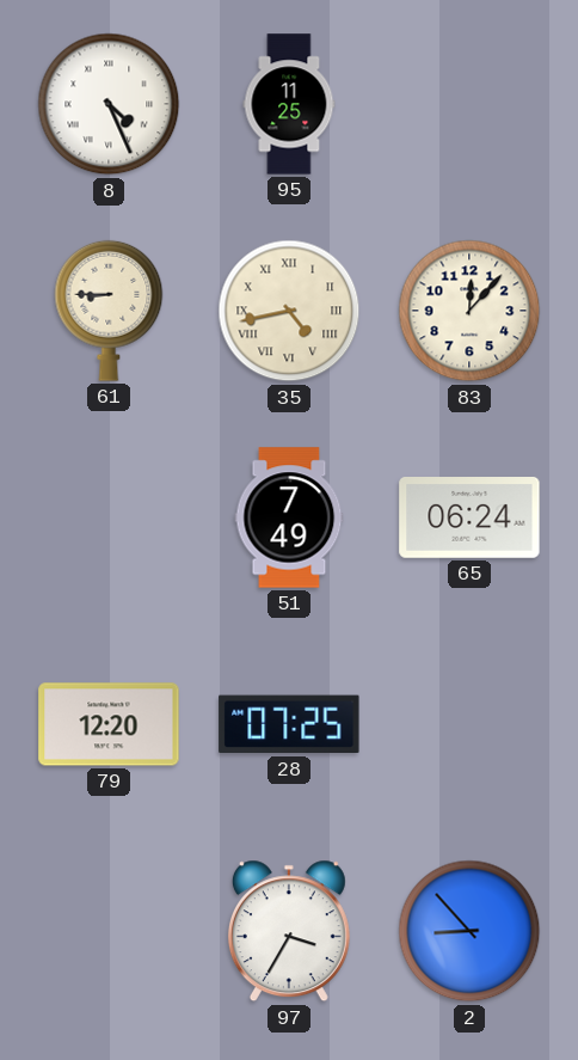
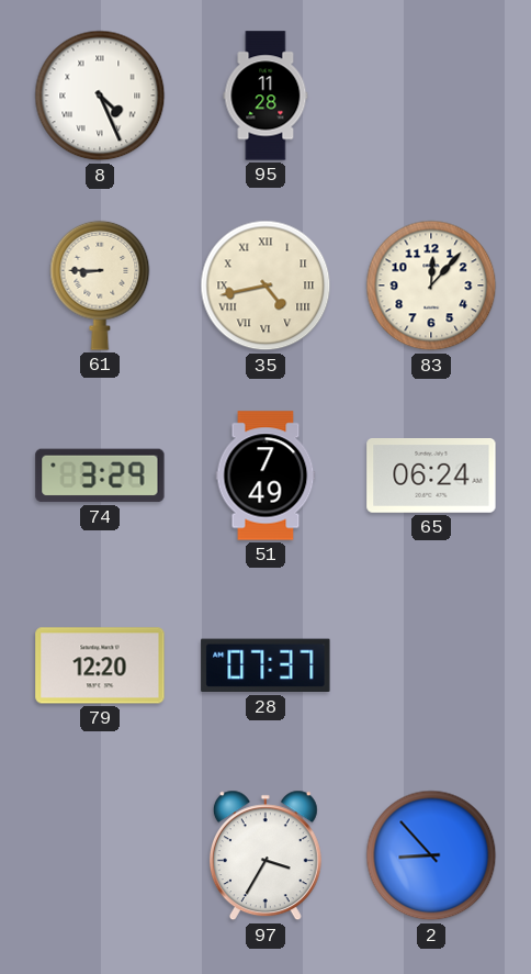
95: 11:25 -> 11:28
74: none -> 3:29
28: 07:25 -> 07:37
